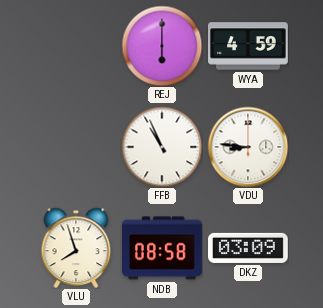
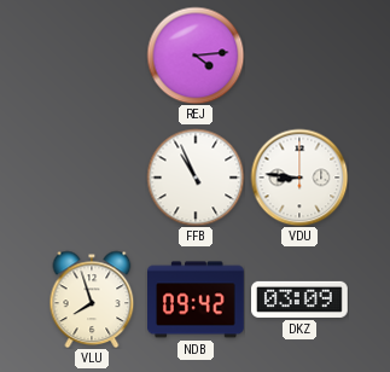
REJ: 6:00 -> 4:14
WYA: 4:59 -> none
NDB: 08:58 -> 09:42
